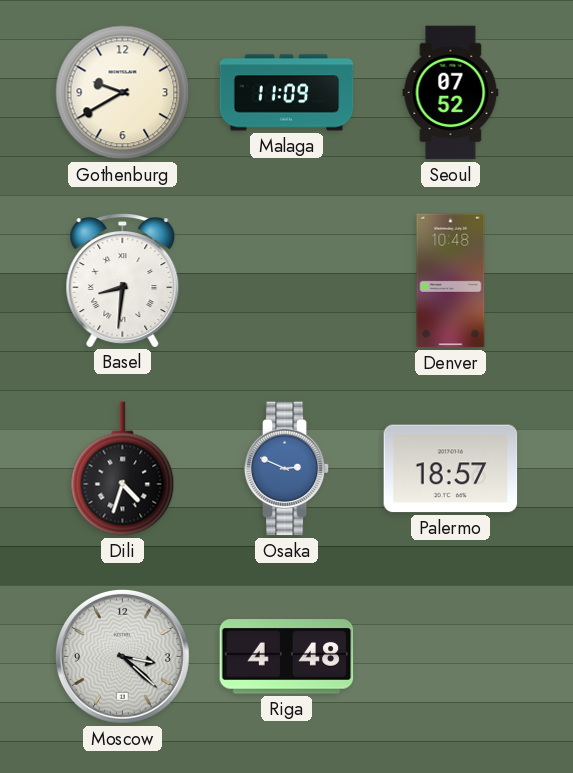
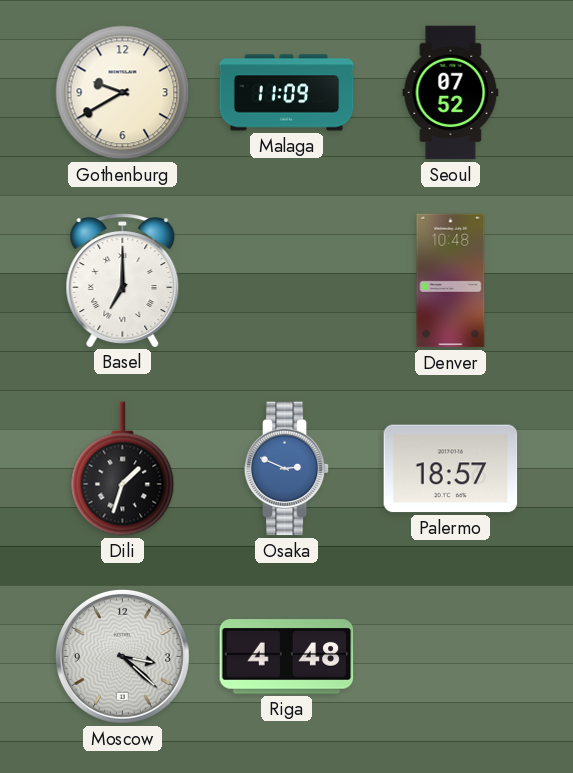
Basel: 8:31 -> 7:00
Dili: 4:33 -> 1:33
